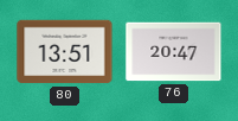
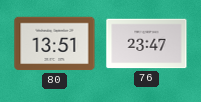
76: 20:47 -> 23:47
